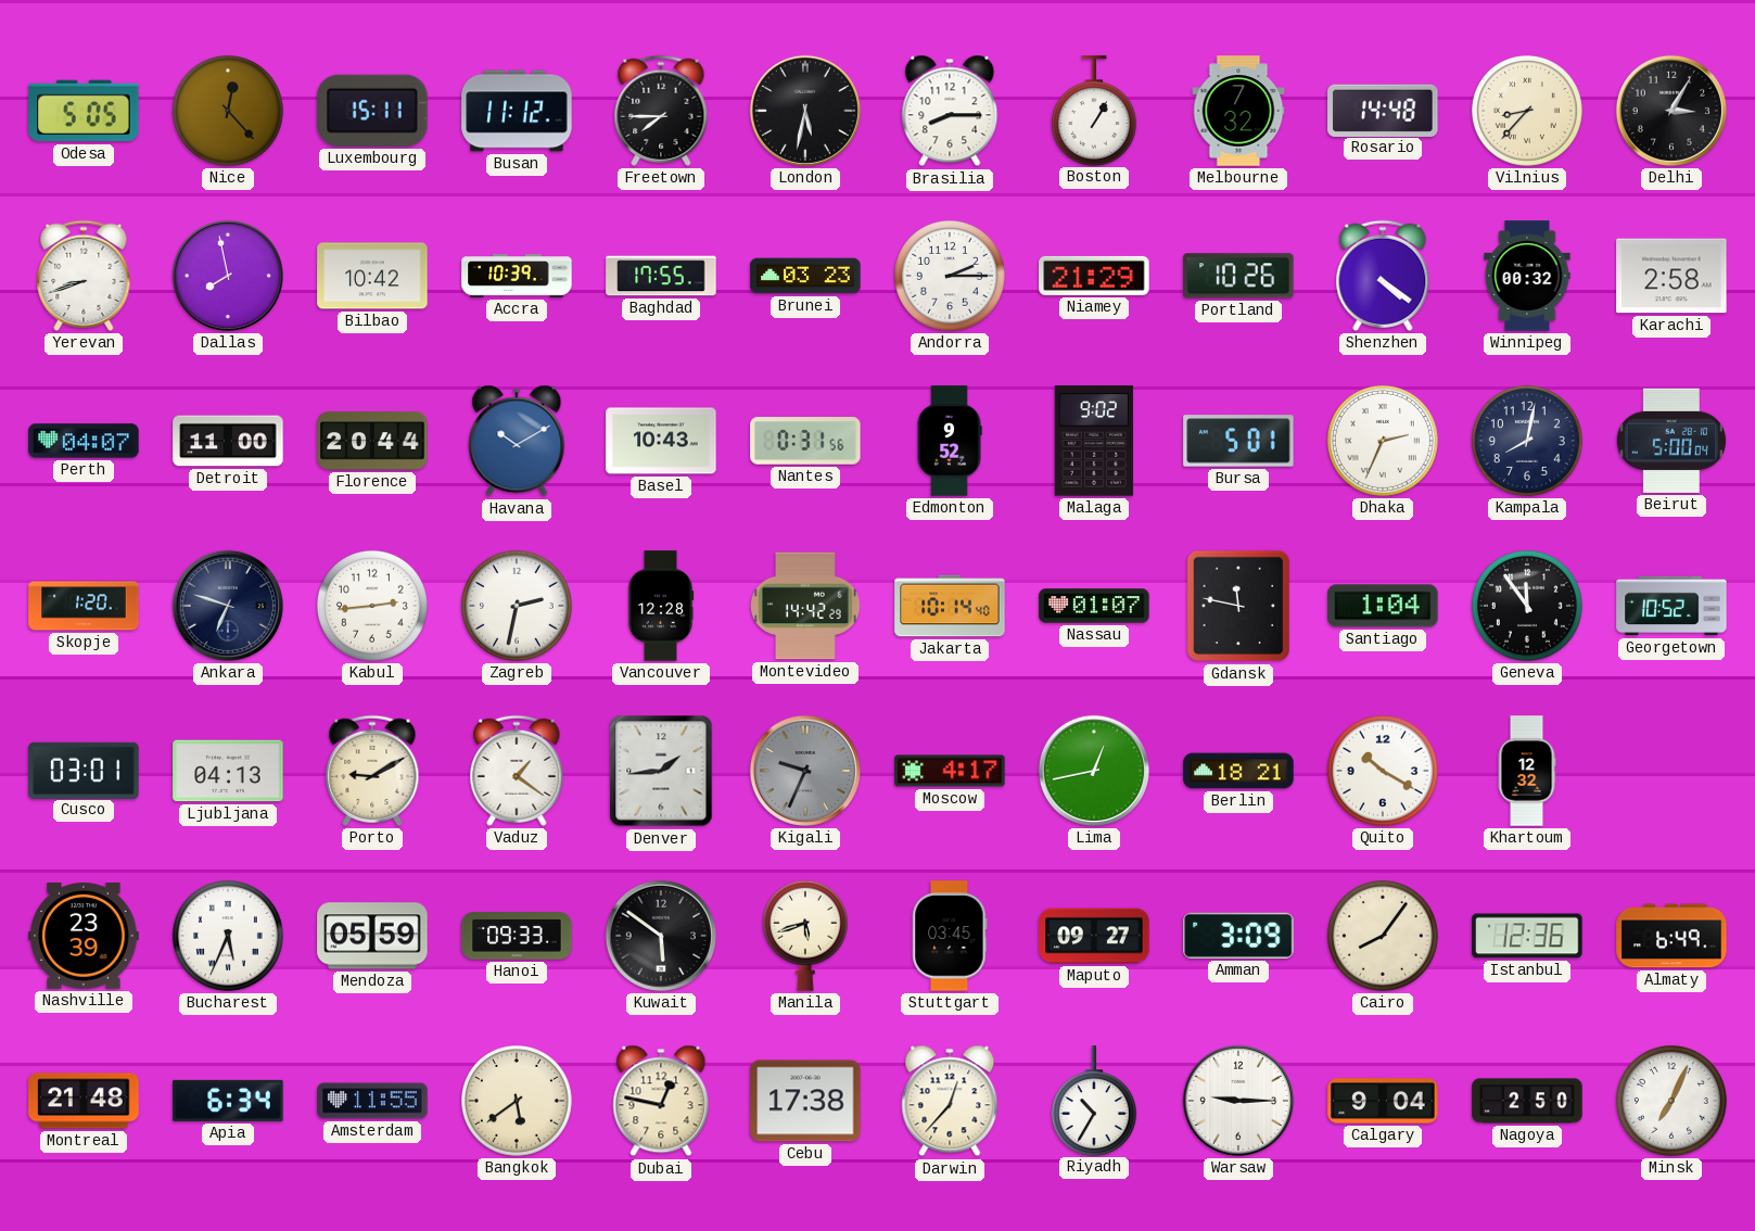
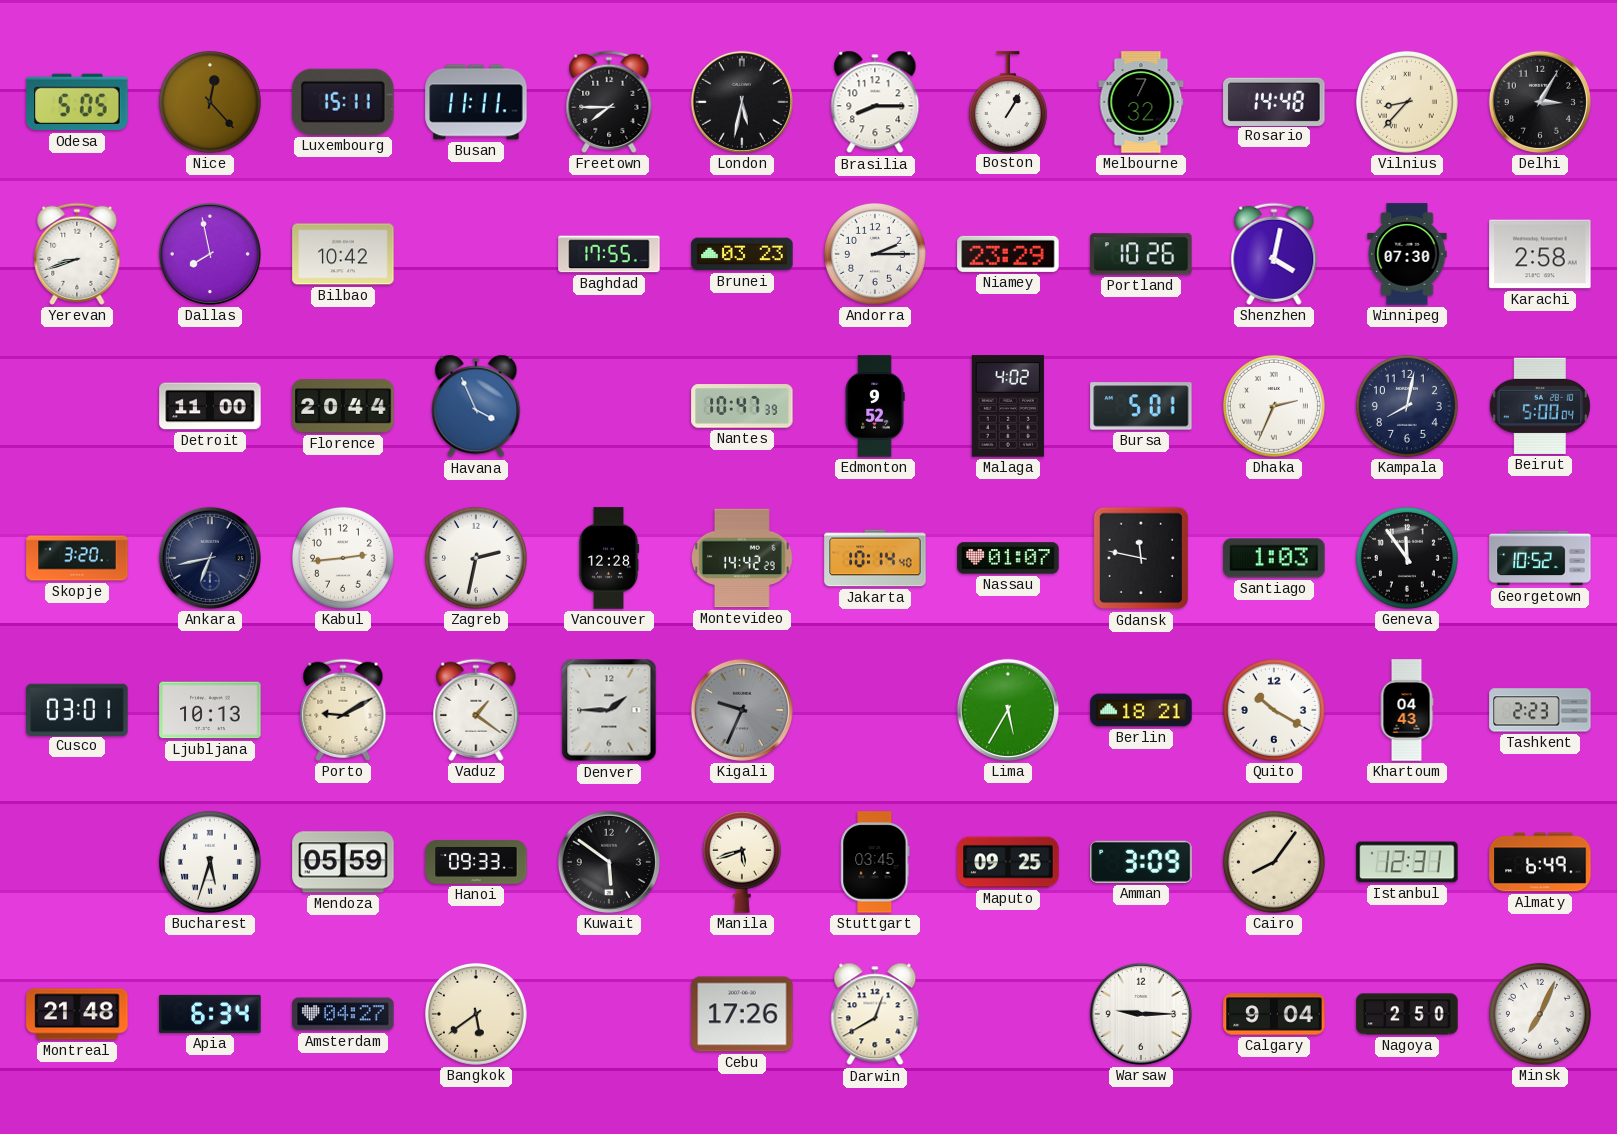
Busan: 11:12 -> 11:11
Accra: 10:39 -> none
Niamey: 21:29 -> 23:29
Shenzhen: 4:21 -> 4:02
Winnipeg: 00:32 -> 07:30
Perth: 04:07 -> none
Havana: 10:10 -> 3:56
Basel: 10:43 -> none
Nantes: 0:31 -> 10:47
Malaga: 9:02 -> 4:02
Skopje: 1:20 -> 3:20
Ankara: 6:48 -> 6:43
Santiago: 1:04 -> 1:03
Ljubljana: 04:13 -> 10:13
Denver: 1:44 -> 1:45
Moscow: 4:17 -> none
Lima: 12:43 -> 5:35
Khartoum: 12:32 -> 04:43
Tashkent: none -> 2:23
Nashville: 23:39 -> none
Bucharest: 5:34 -> 5:33
Maputo: 09:27 -> 09:25
Istanbul: 12:36 -> 12:31
Amsterdam: 11:55 -> 04:27
Dubai: 12:47 -> none
Cebu: 17:38 -> 17:26
Darwin: 12:37 -> 12:40
Riyadh: 10:35 -> none
